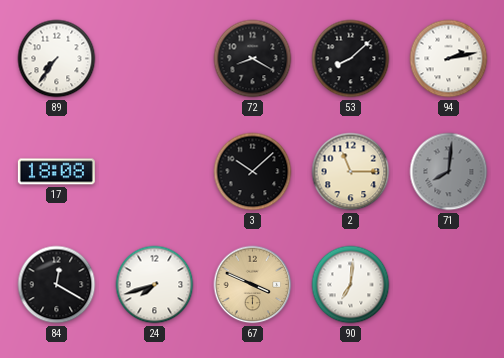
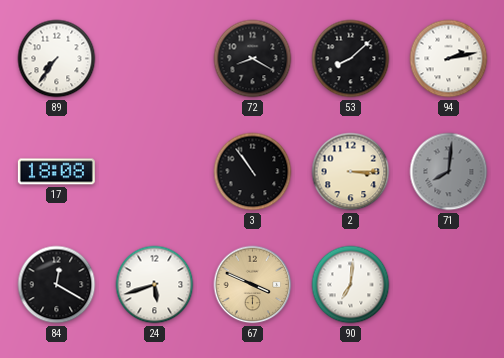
3: 10:08 -> 10:54
2: 11:15 -> 3:15
24: 7:42 -> 5:42
